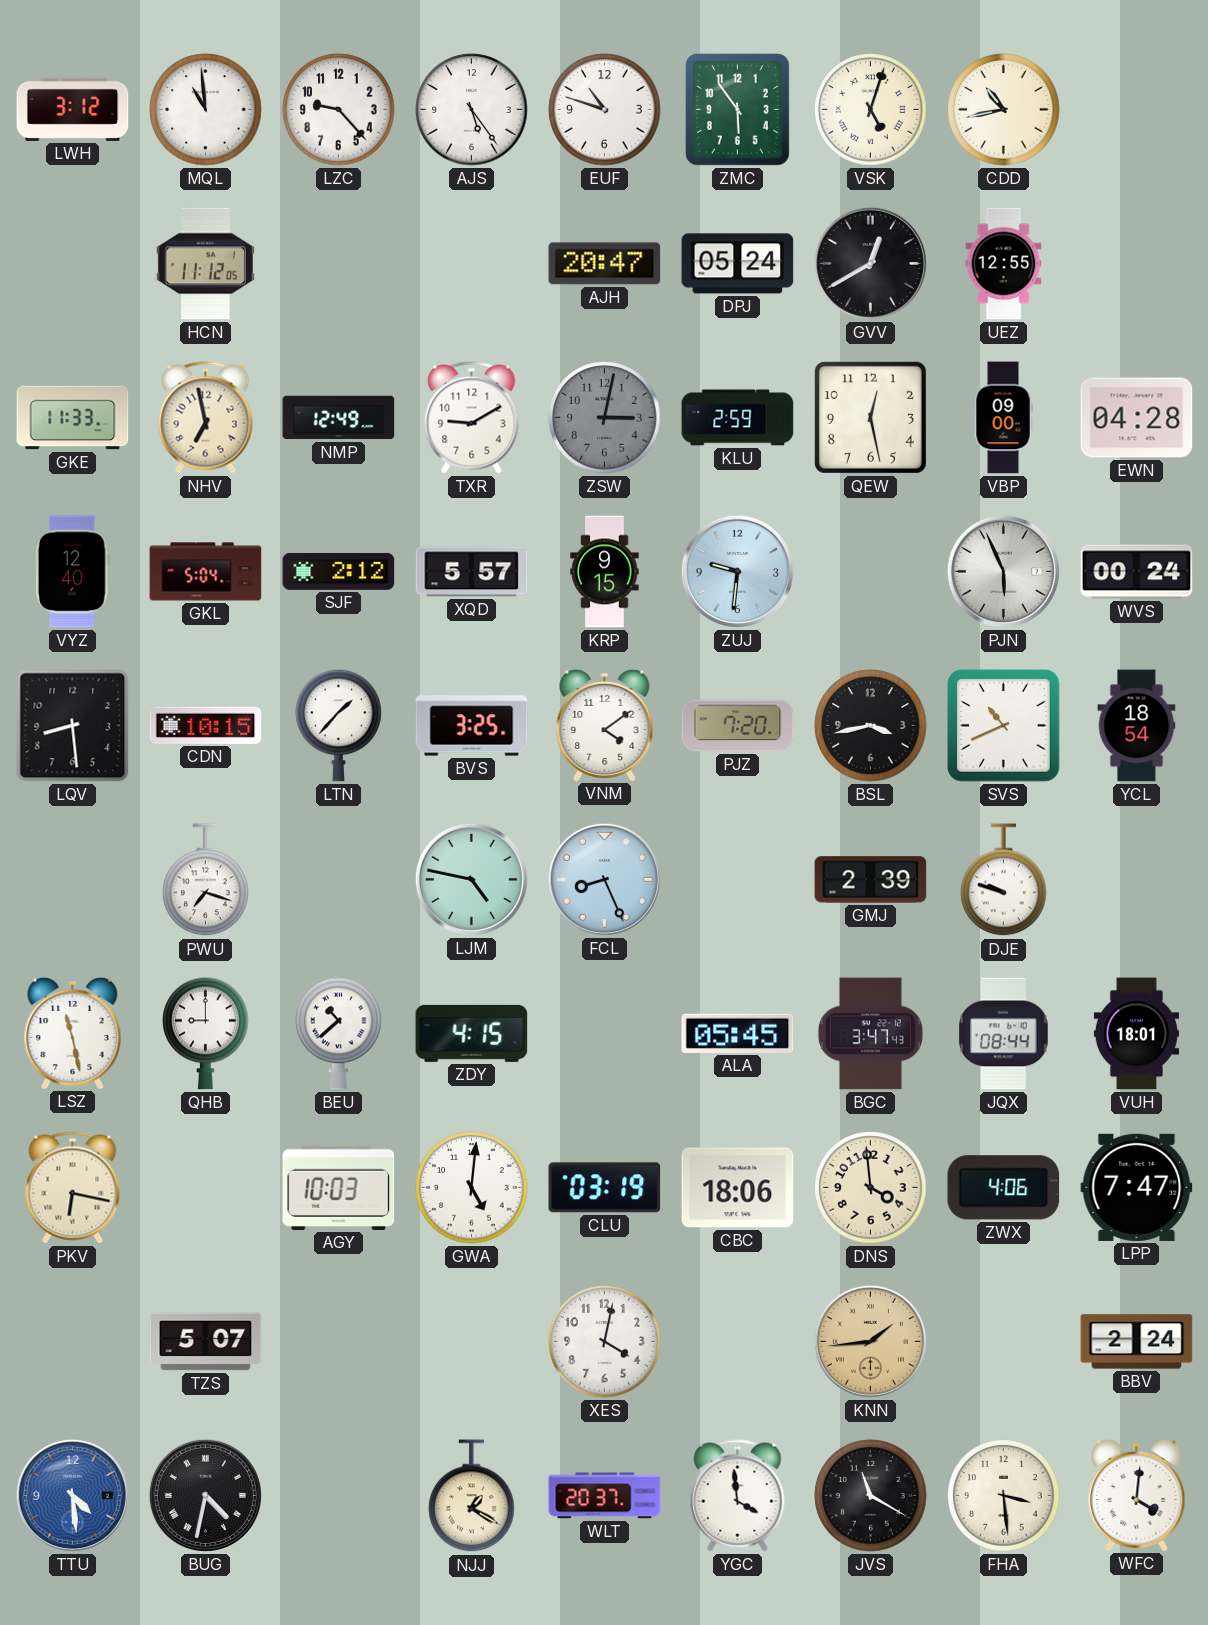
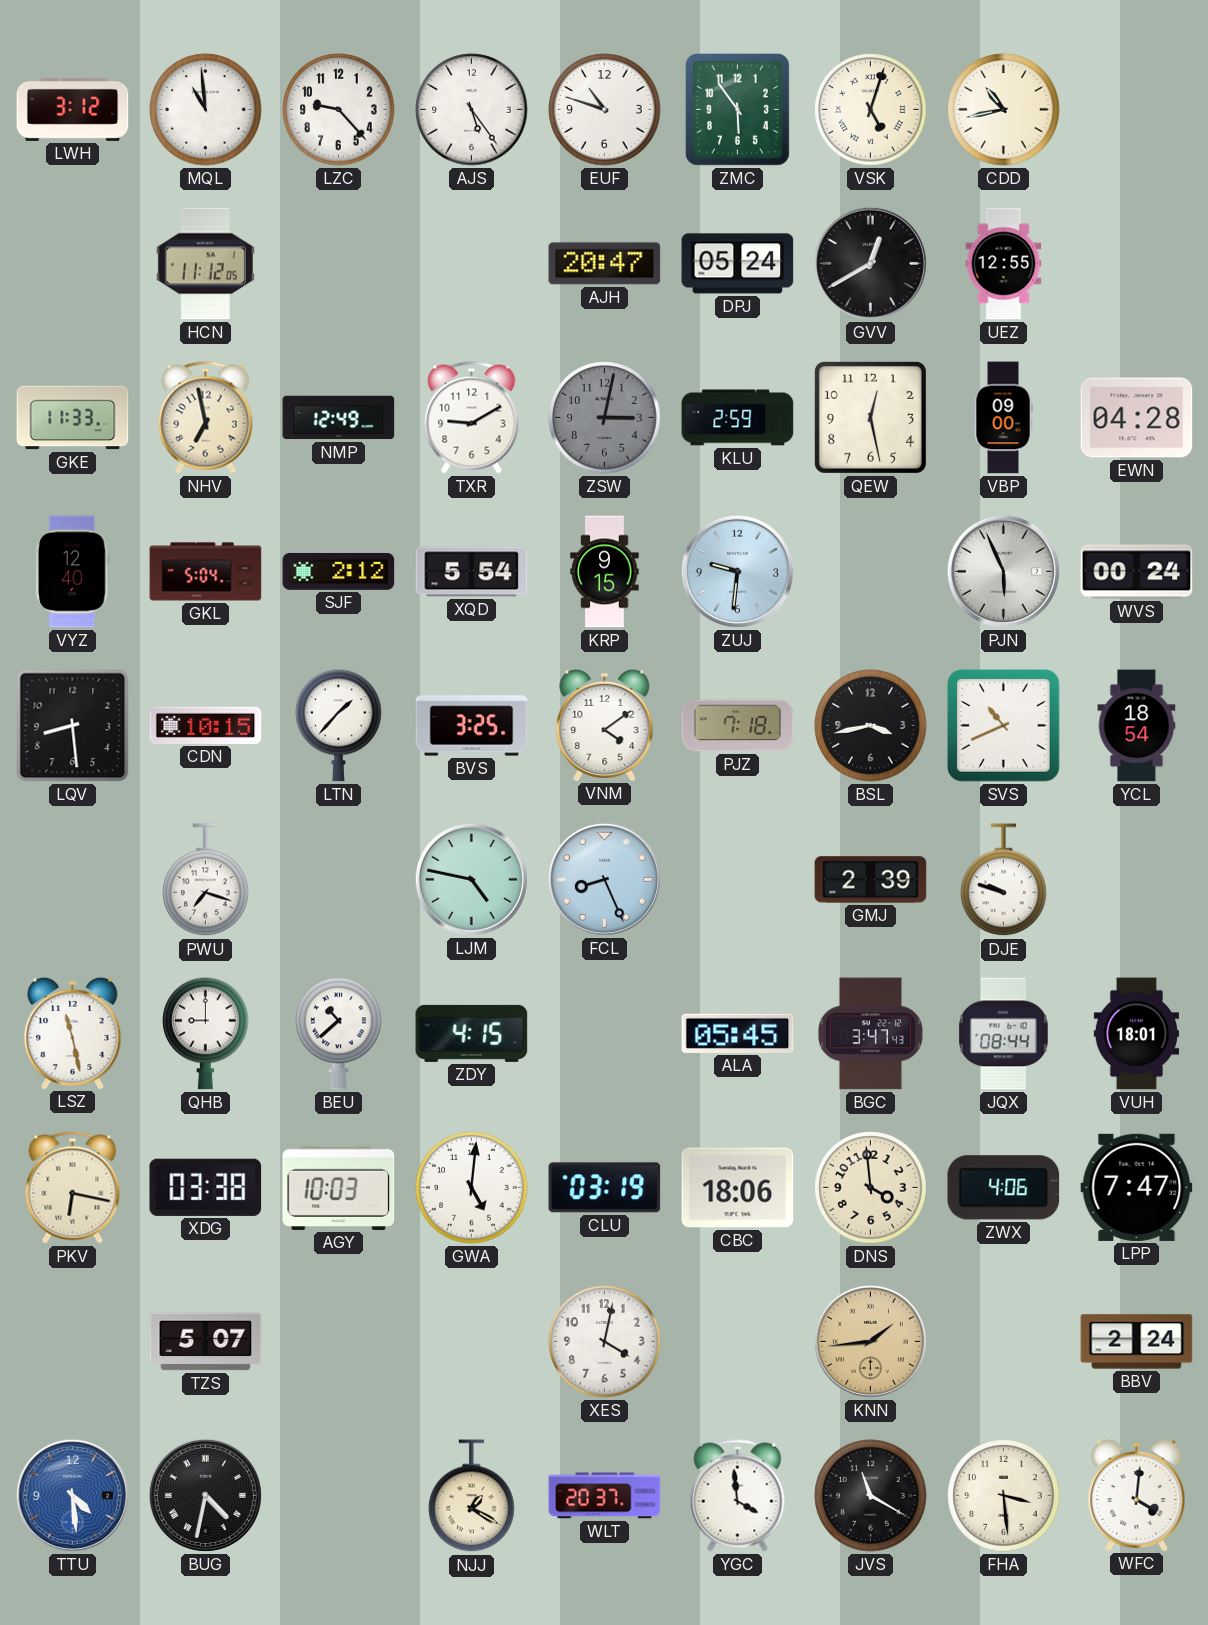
XQD: 5:57 -> 5:54
PJZ: 7:20 -> 7:18
XDG: none -> 03:38
